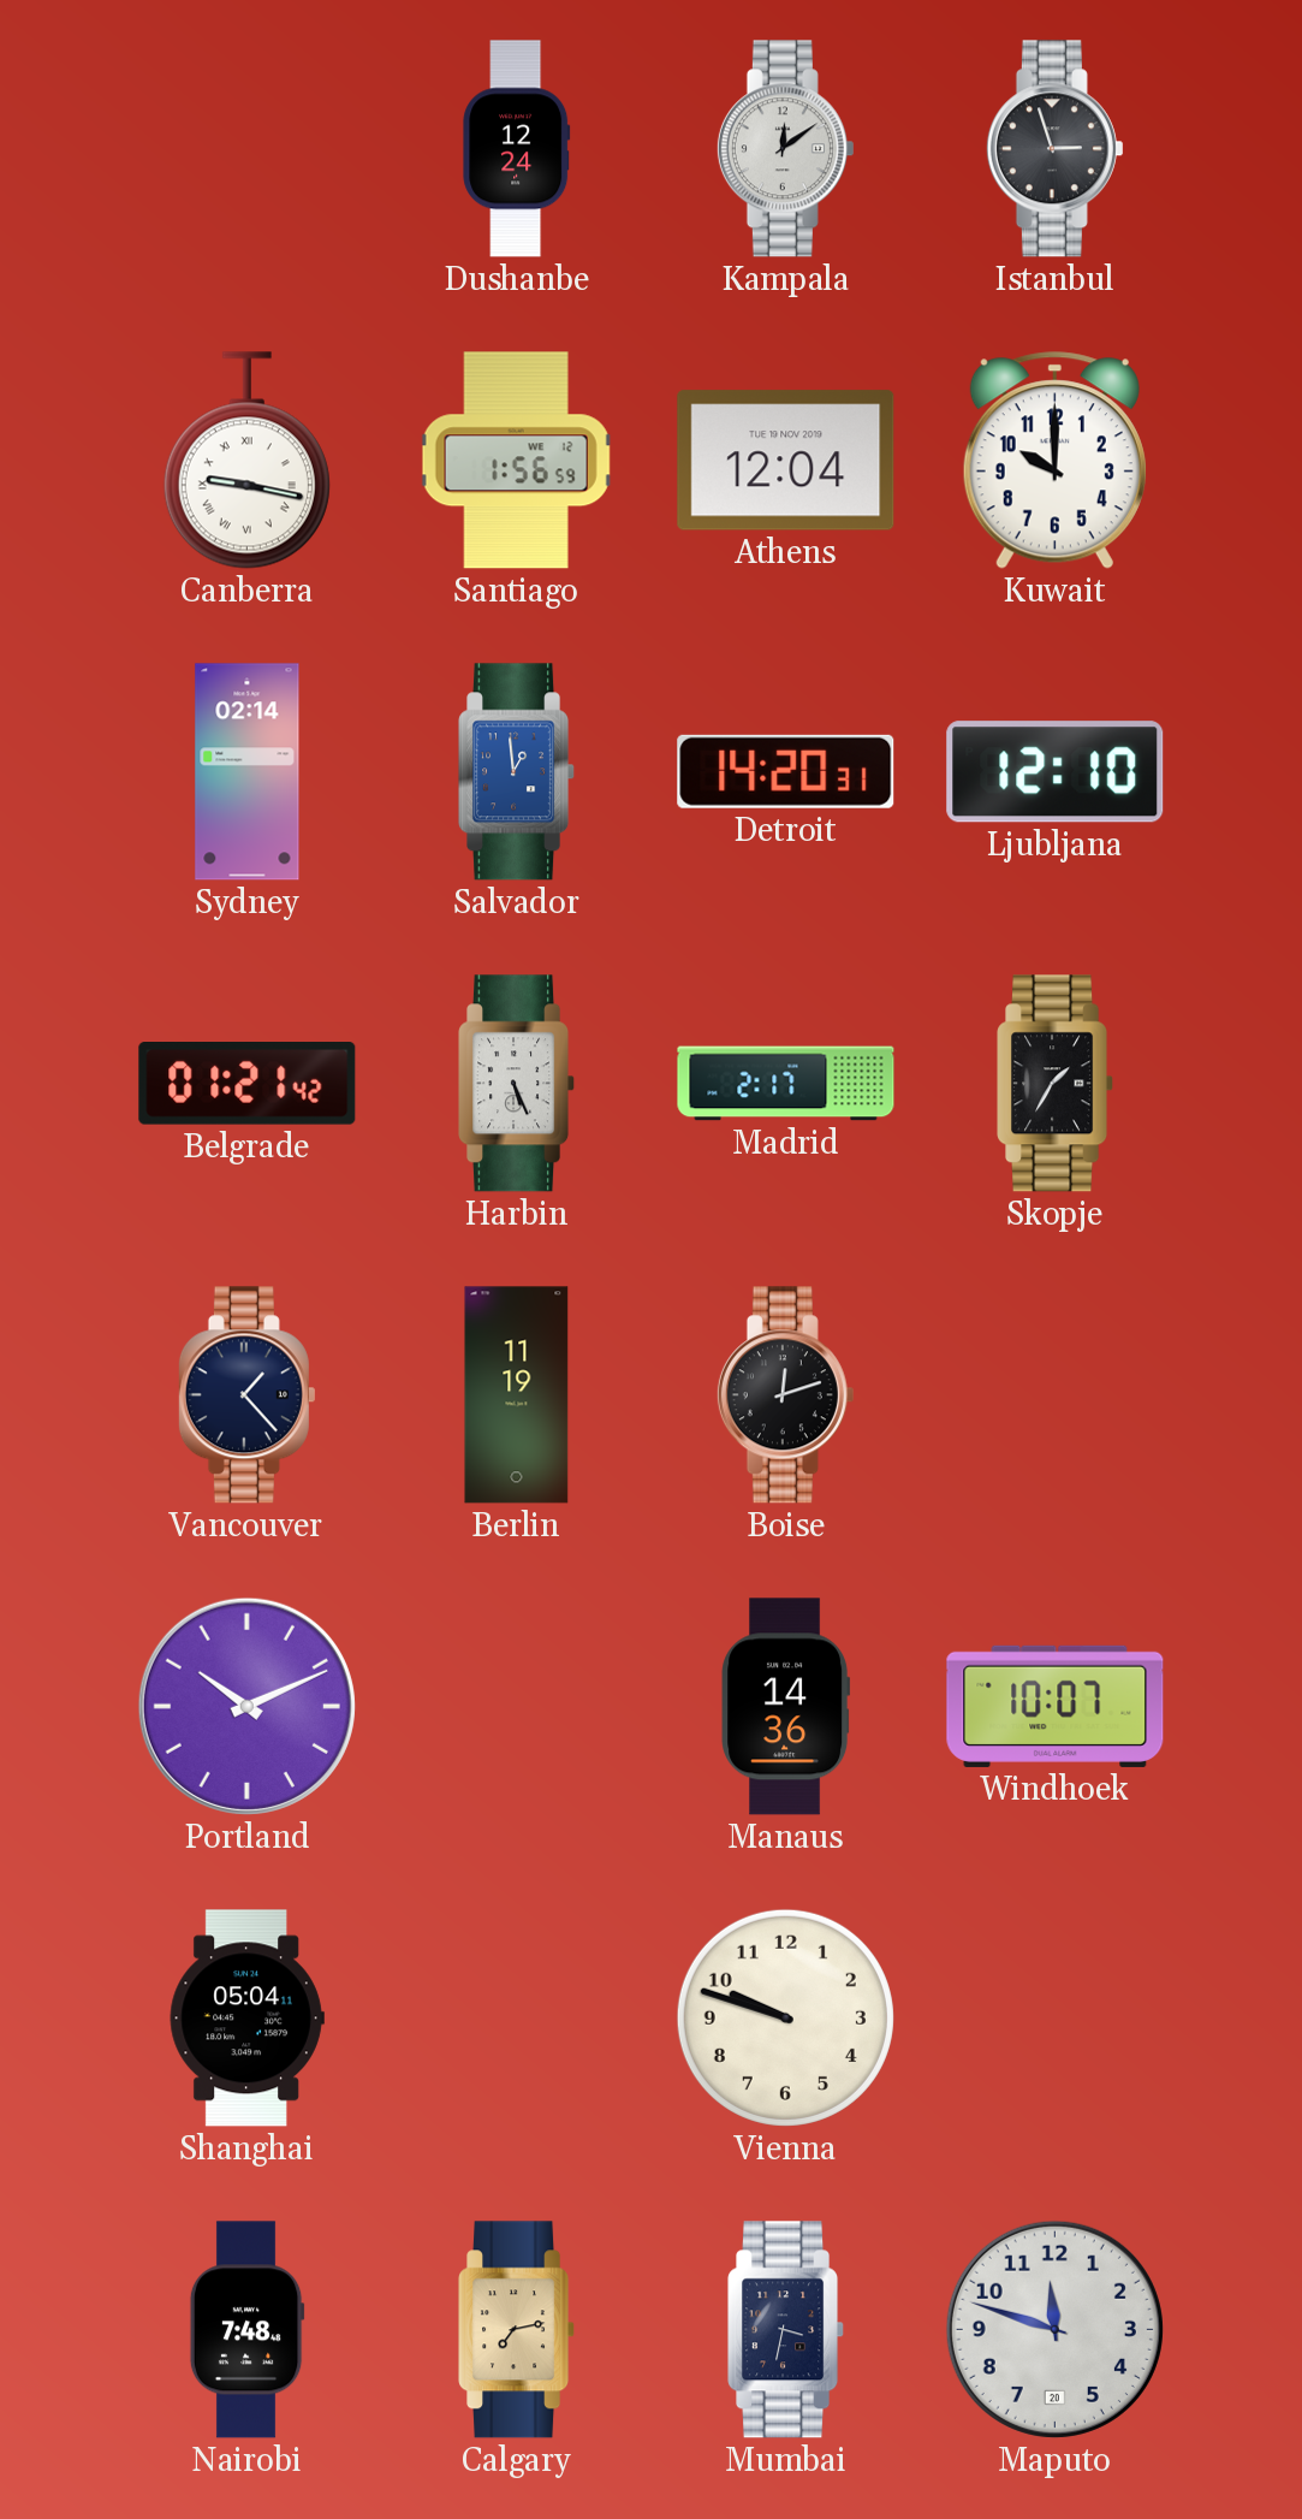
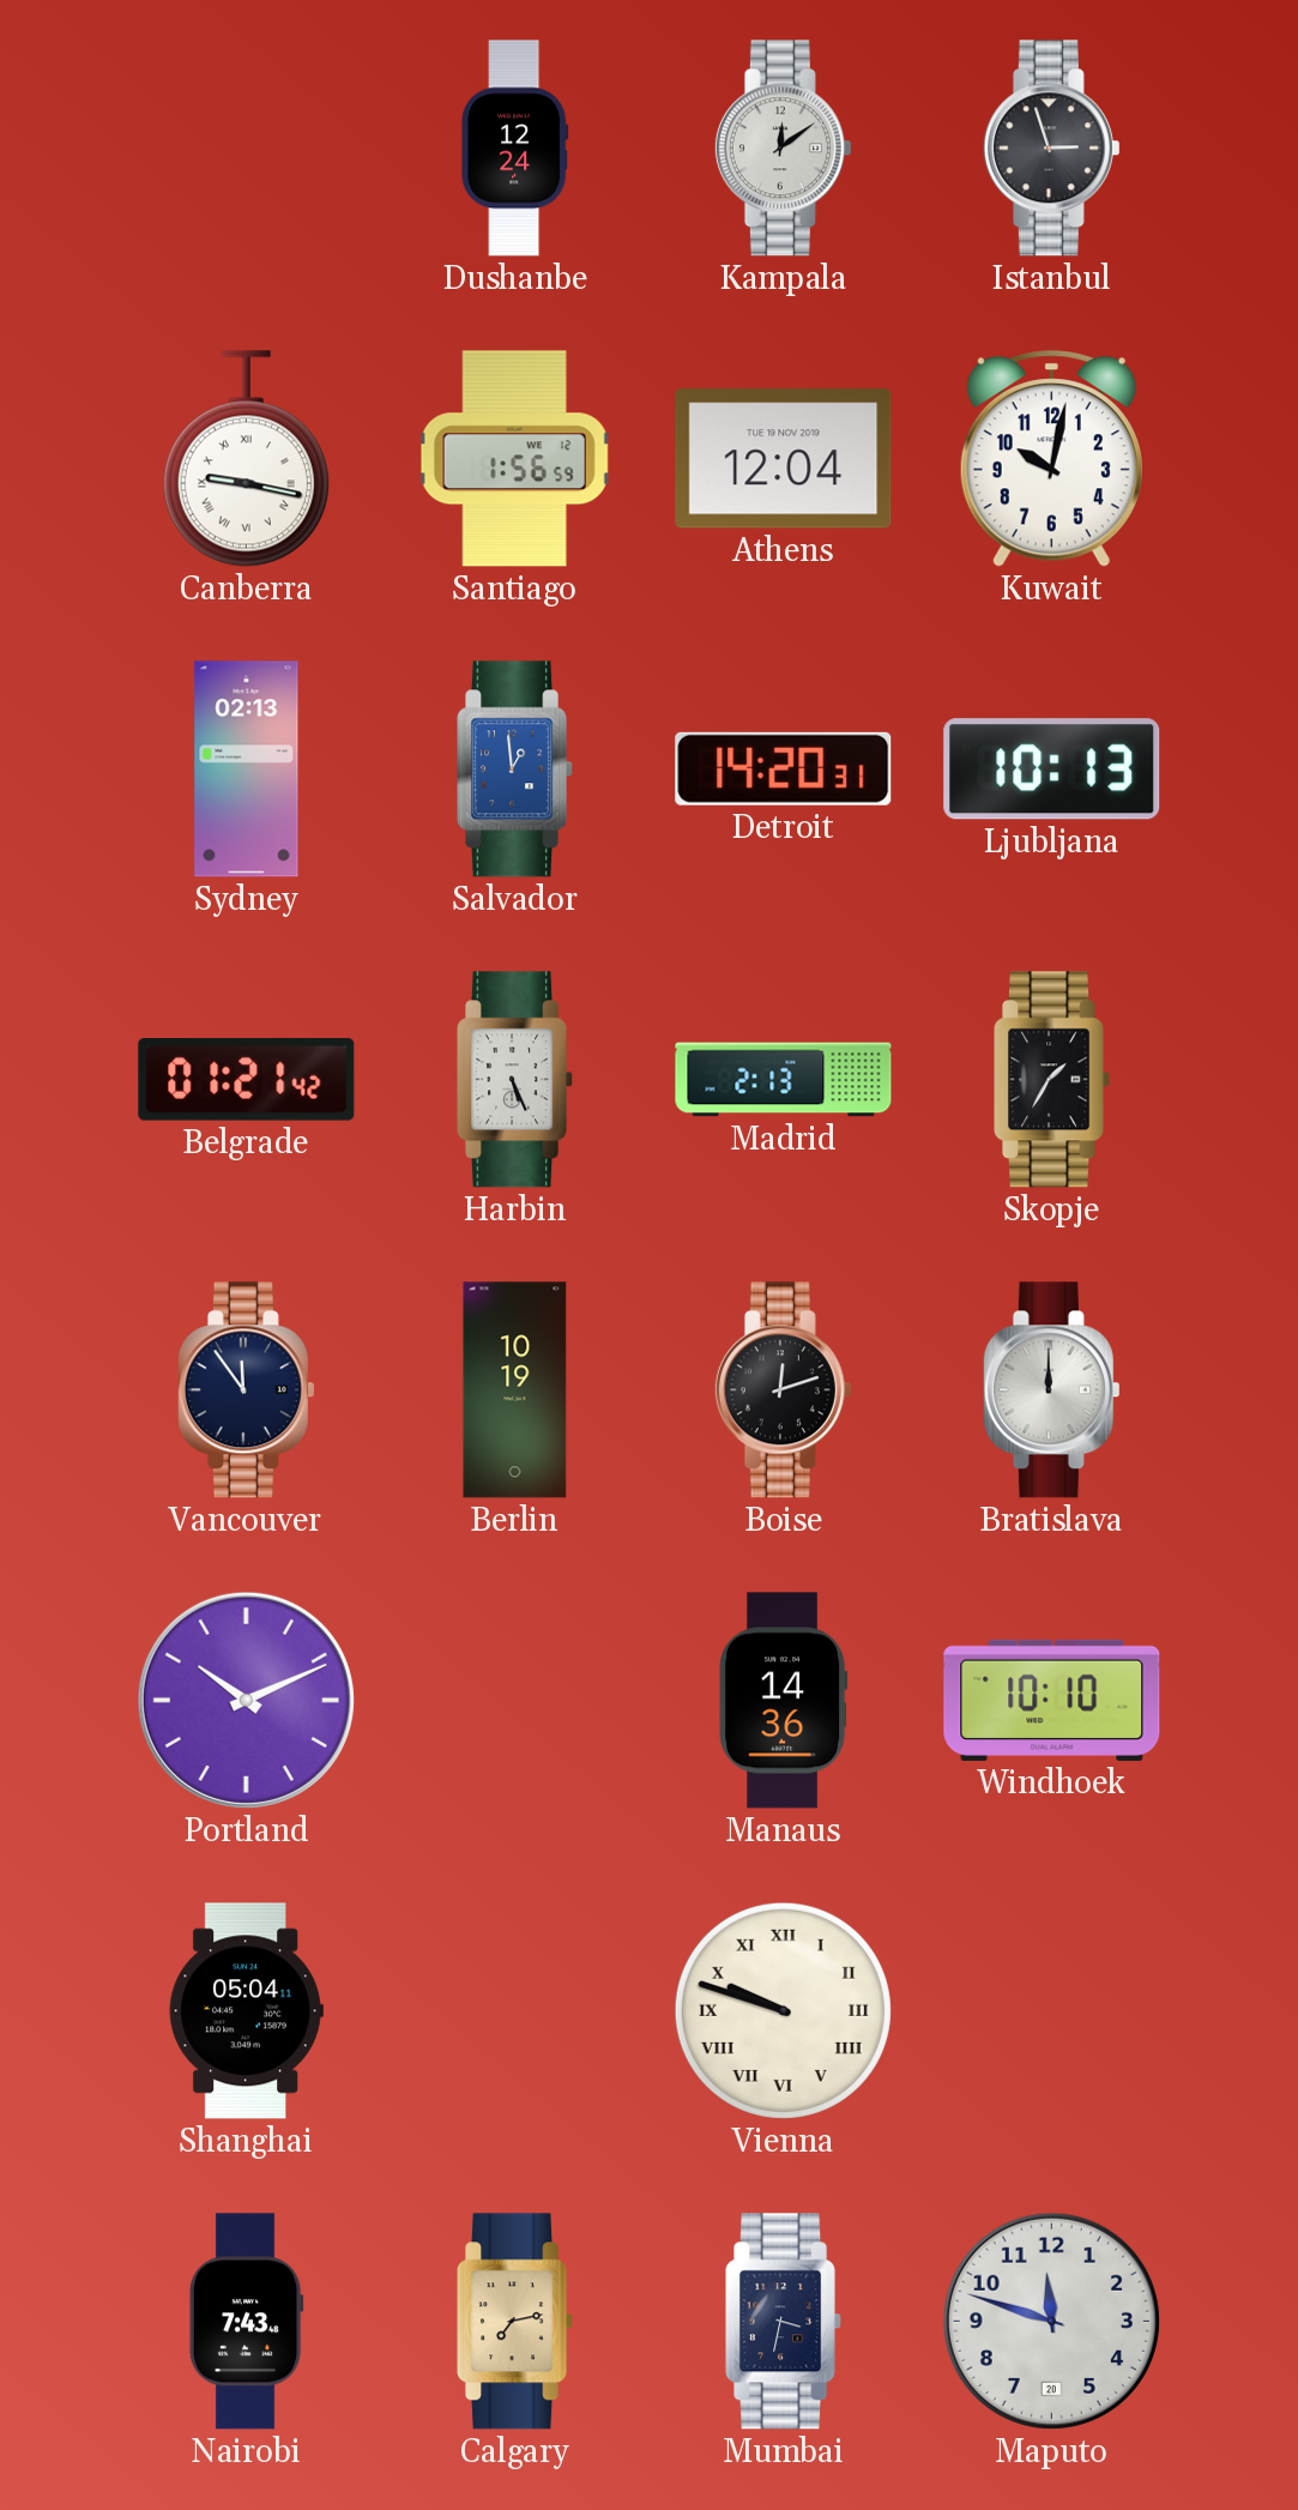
Kuwait: 10:00 -> 10:02
Sydney: 02:14 -> 02:13
Ljubljana: 12:10 -> 10:13
Madrid: 2:17 -> 2:13
Vancouver: 1:23 -> 11:54
Berlin: 11:19 -> 10:19
Bratislava: none -> 12:00
Windhoek: 10:07 -> 10:10
Vienna numerals: Arabic -> Roman
Nairobi: 7:48 -> 7:43
